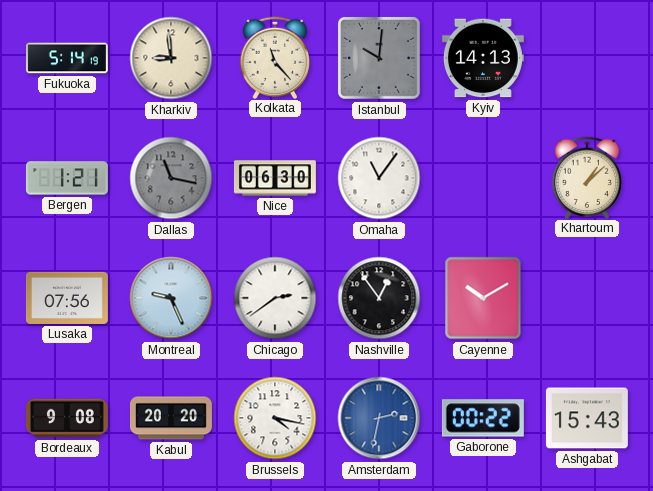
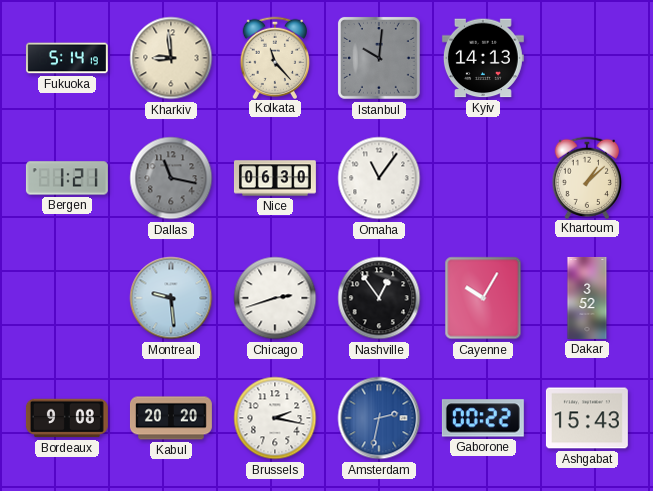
Lusaka: 07:56 -> none
Montreal: 9:26 -> 9:29
Chicago: 2:39 -> 2:42
Cayenne: 10:10 -> 10:05
Dakar: none -> 3:52
Brussels: 4:17 -> 2:17
